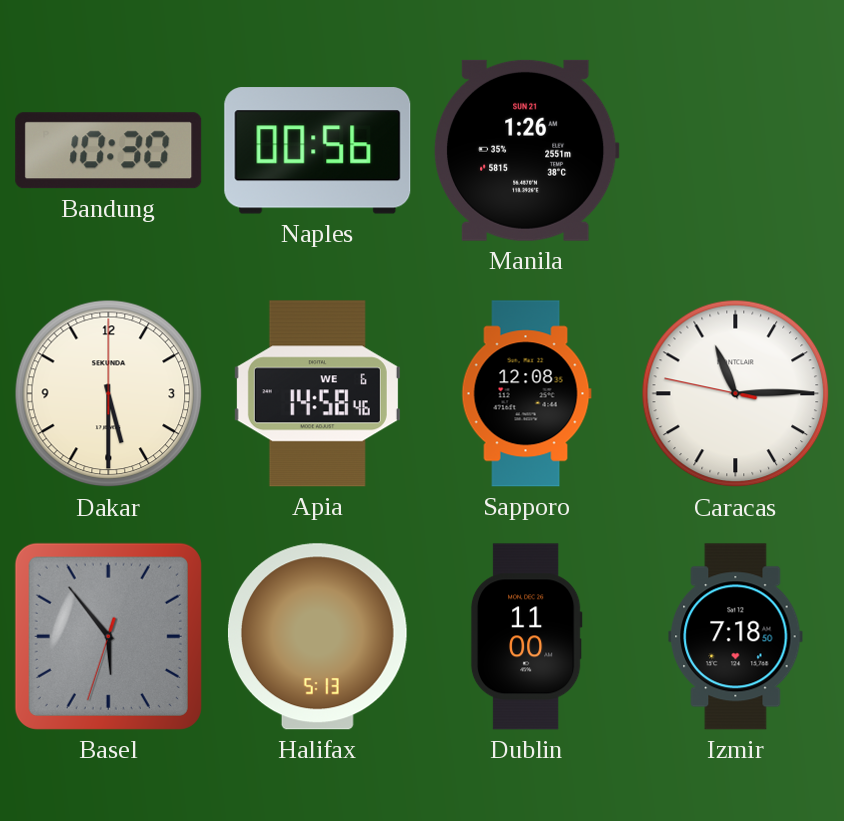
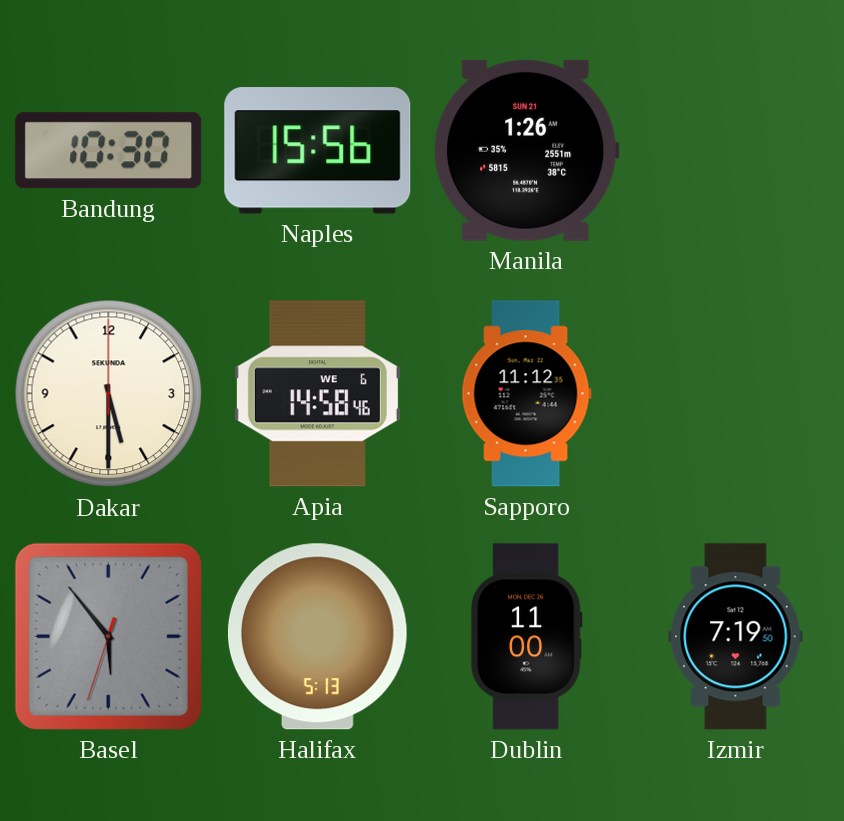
Naples: 00:56 -> 15:56
Sapporo: 12:08 -> 11:12
Caracas: 11:14 -> none
Izmir: 7:18 -> 7:19
